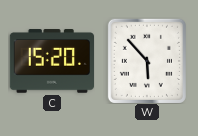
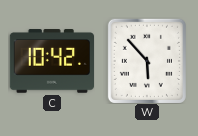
C: 15:20 -> 10:42
